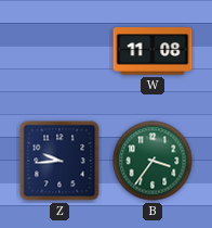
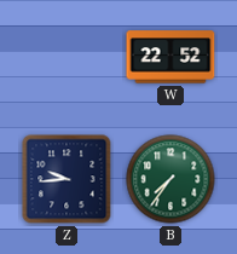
W: 11:08 -> 22:52
B: 3:36 -> 7:36
